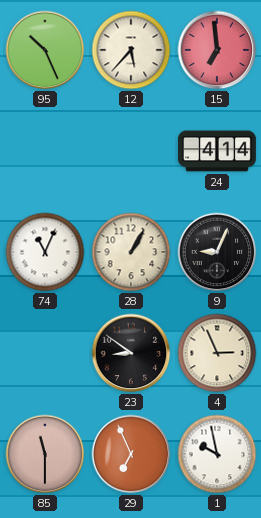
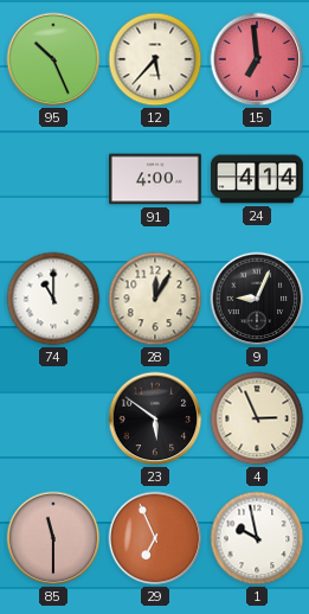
91: none -> 4:00
74: 11:04 -> 11:00
28: 1:05 -> 12:05
23: 8:51 -> 5:51
